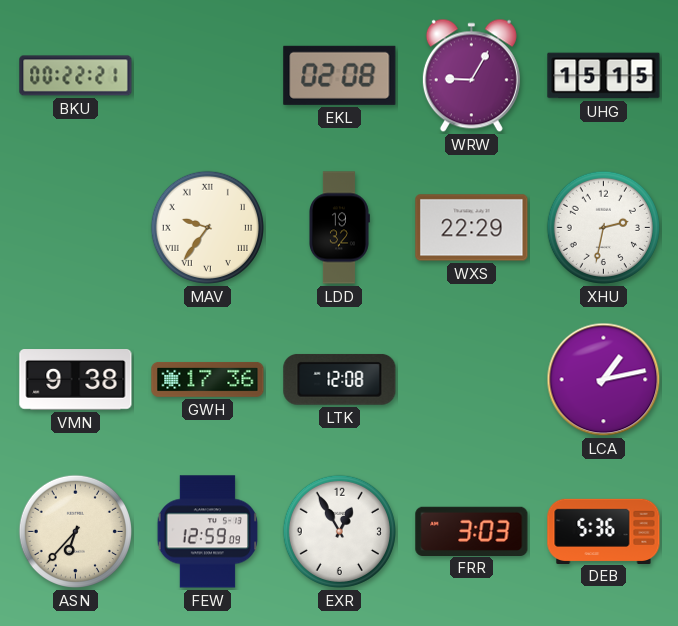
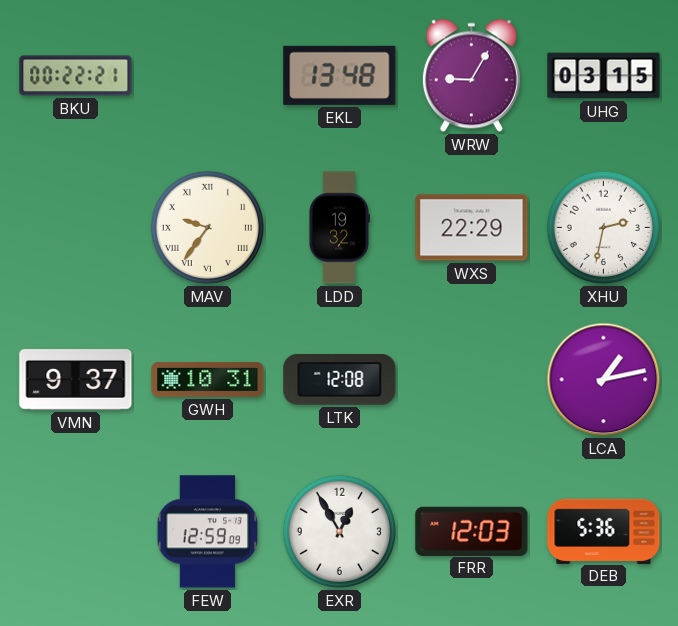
EKL: 02:08 -> 13:48
UHG: 15:15 -> 03:15
VMN: 9:38 -> 9:37
GWH: 17:36 -> 10:31
ASN: 6:37 -> none
FRR: 3:03 -> 12:03
